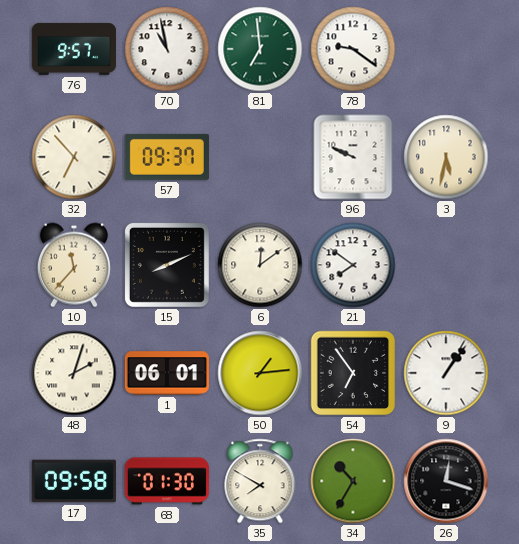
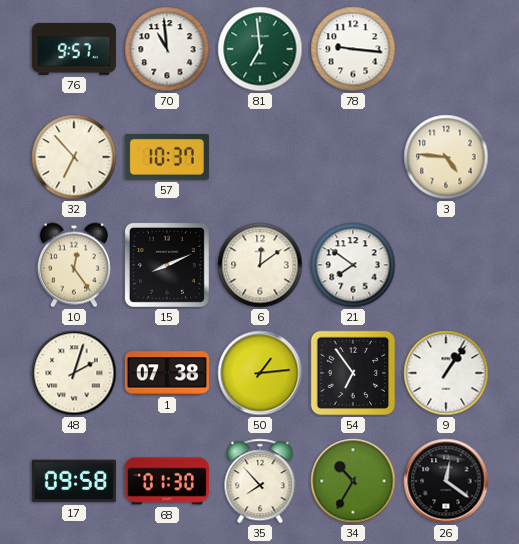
70: 10:58 -> 10:59
78: 9:21 -> 9:16
57: 09:37 -> 10:37
96: 9:49 -> none
3: 5:32 -> 4:46
10: 11:37 -> 12:24
1: 06:01 -> 07:38
35: 7:50 -> 7:53
26: 12:18 -> 12:21
